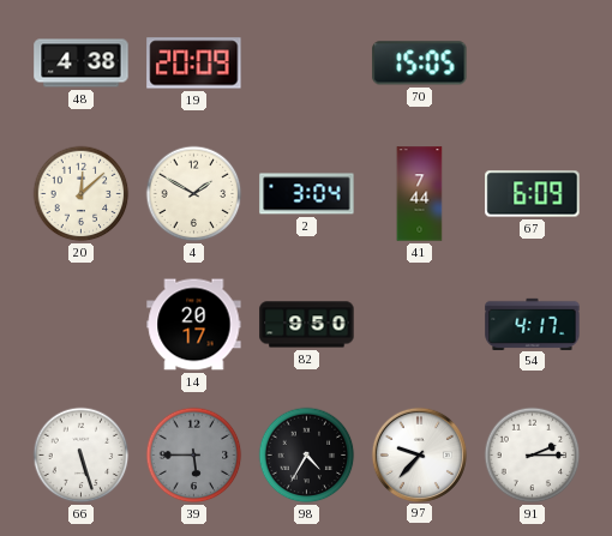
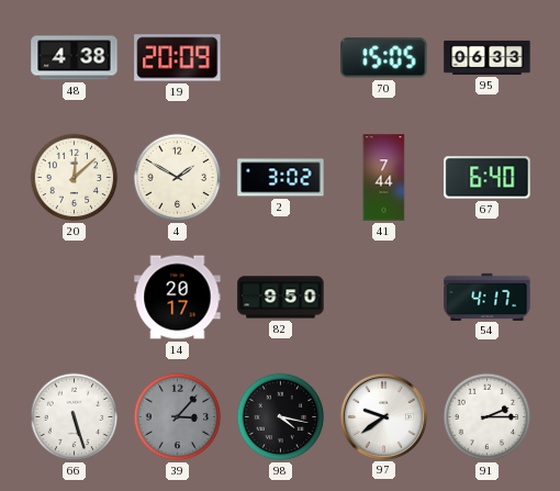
95: none -> 06:33
2: 3:04 -> 3:02
67: 6:09 -> 6:40
39: 5:45 -> 3:07
98: 4:35 -> 4:17
97: 9:37 -> 9:39
